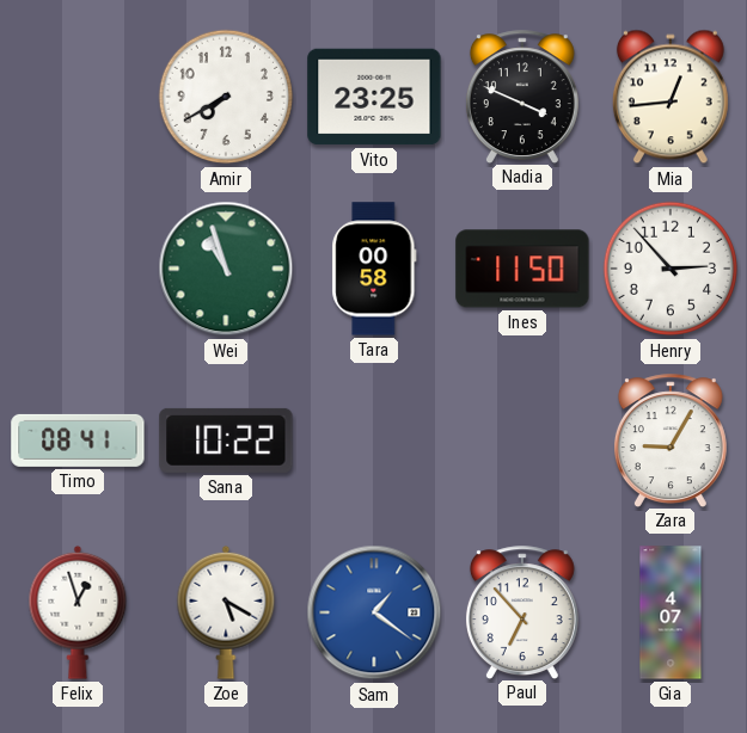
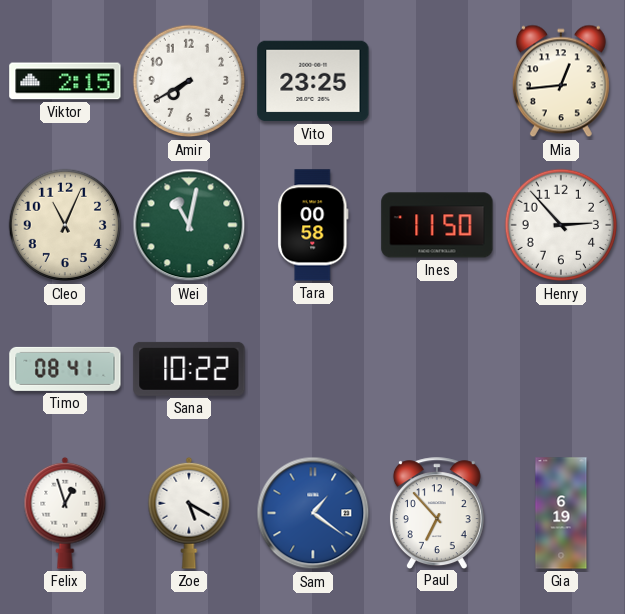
Viktor: none -> 2:15
Nadia: 3:49 -> none
Cleo: none -> 11:04
Wei: 10:57 -> 11:02
Zara: 9:05 -> none
Gia: 4:07 -> 6:19
